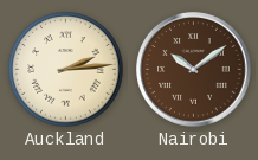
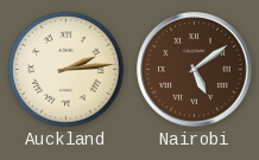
Nairobi: 10:09 -> 5:09
